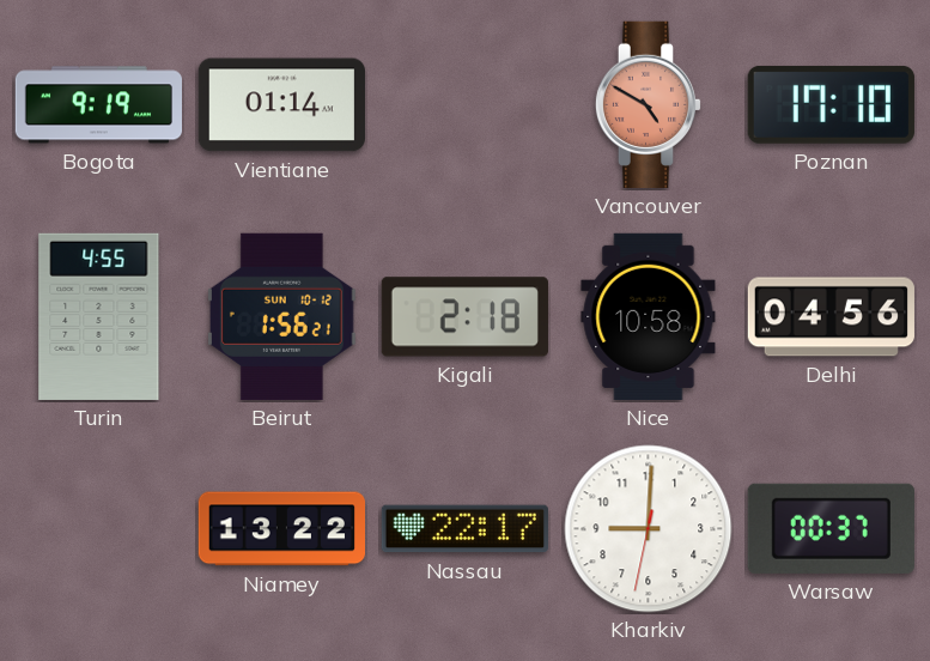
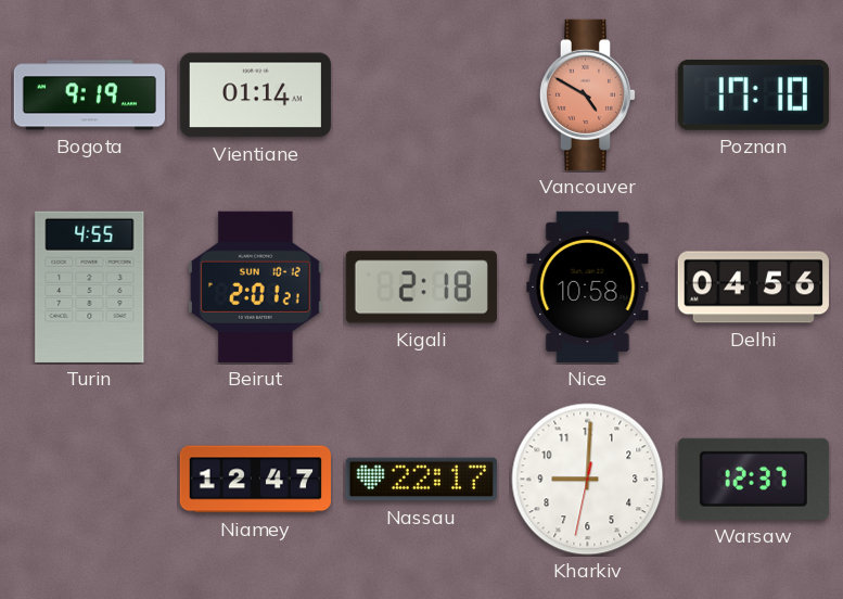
Beirut: 1:56 -> 2:01
Niamey: 13:22 -> 12:47
Warsaw: 00:37 -> 12:37
